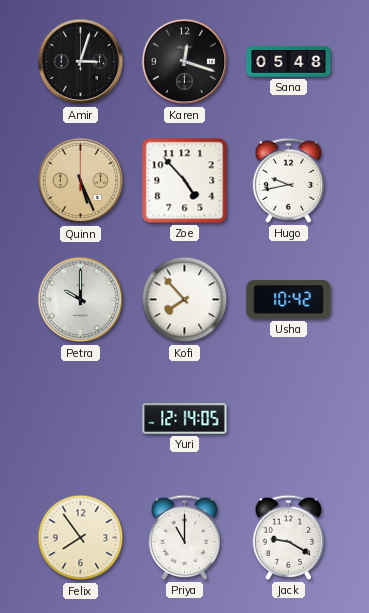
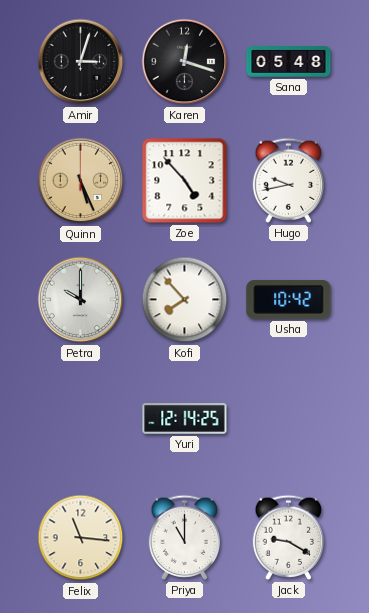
Yuri: 12:14:05 -> 12:14:25
Felix: 7:54 -> 11:16
